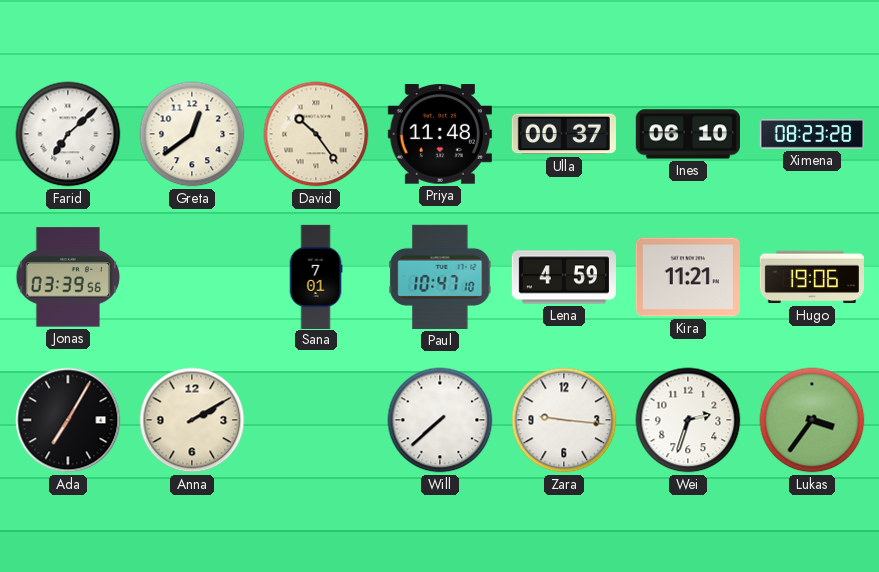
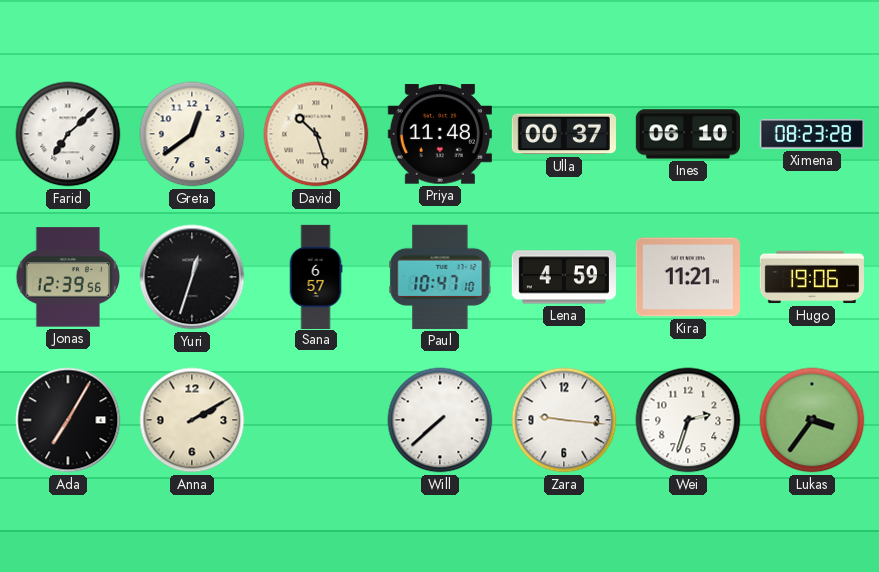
David: 10:24 -> 10:27
Jonas: 03:39 -> 12:39
Yuri: none -> 12:33
Sana: 7:01 -> 6:57
